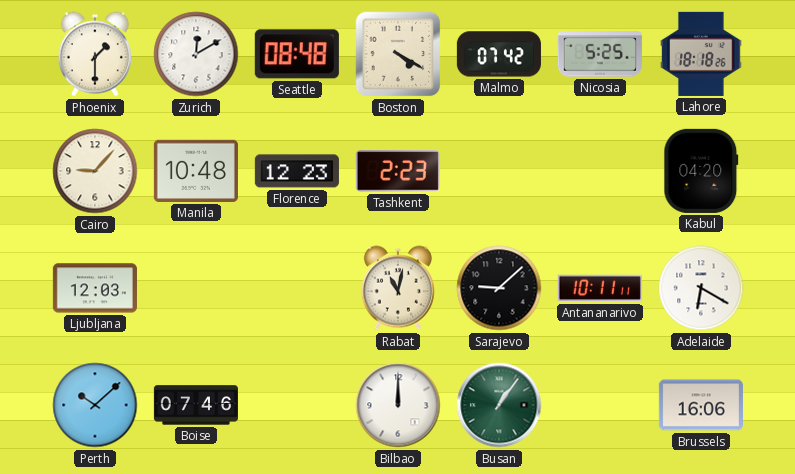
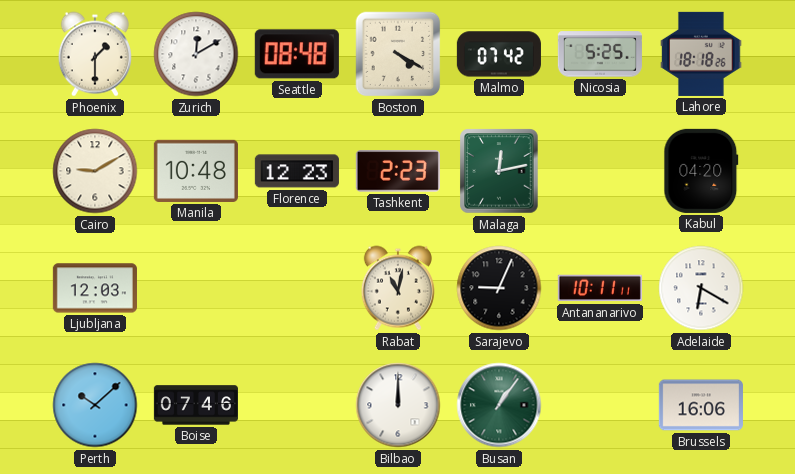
Cairo: 9:07 -> 9:10
Malaga: none -> 12:13
Sarajevo: 9:08 -> 9:04
